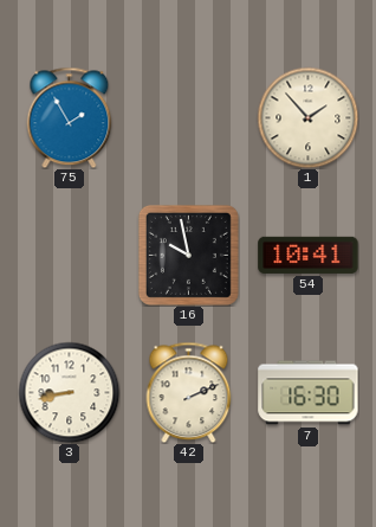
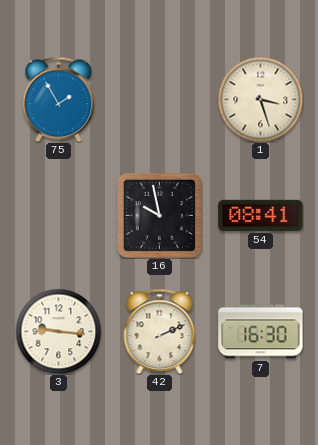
1: 1:53 -> 3:27
54: 10:41 -> 08:41
3: 8:43 -> 9:16
